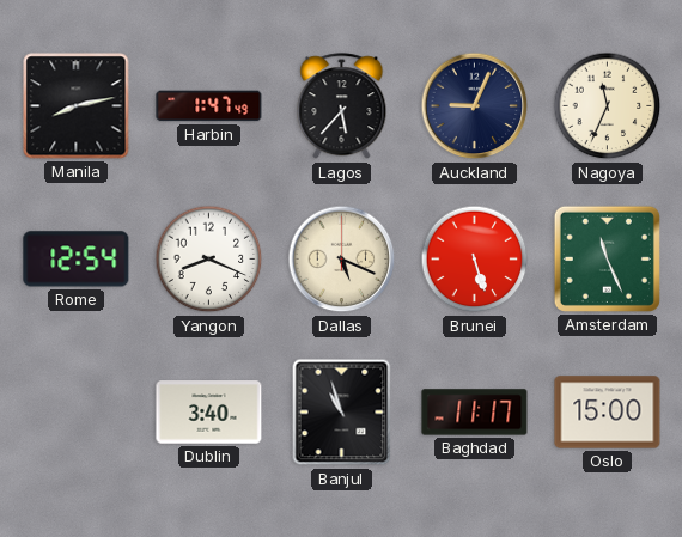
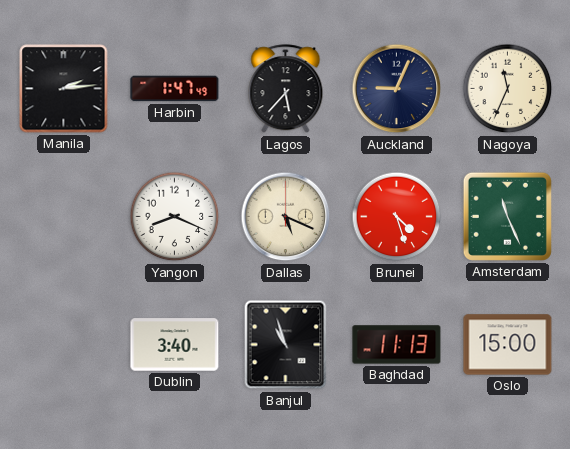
Manila: 8:13 -> 2:14
Rome: 12:54 -> none
Brunei: 5:27 -> 4:27
Baghdad: 11:17 -> 11:13
